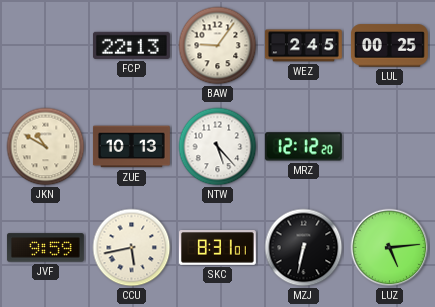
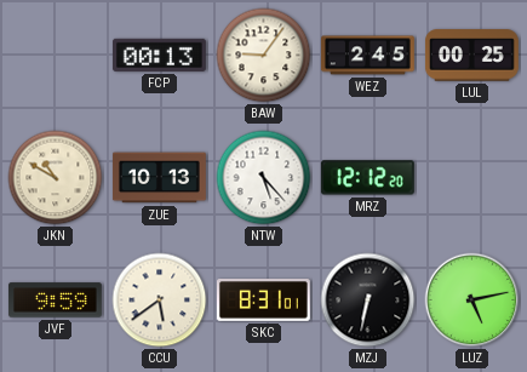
FCP: 22:13 -> 00:13
CCU: 5:43 -> 5:39
LUZ: 5:14 -> 5:13
